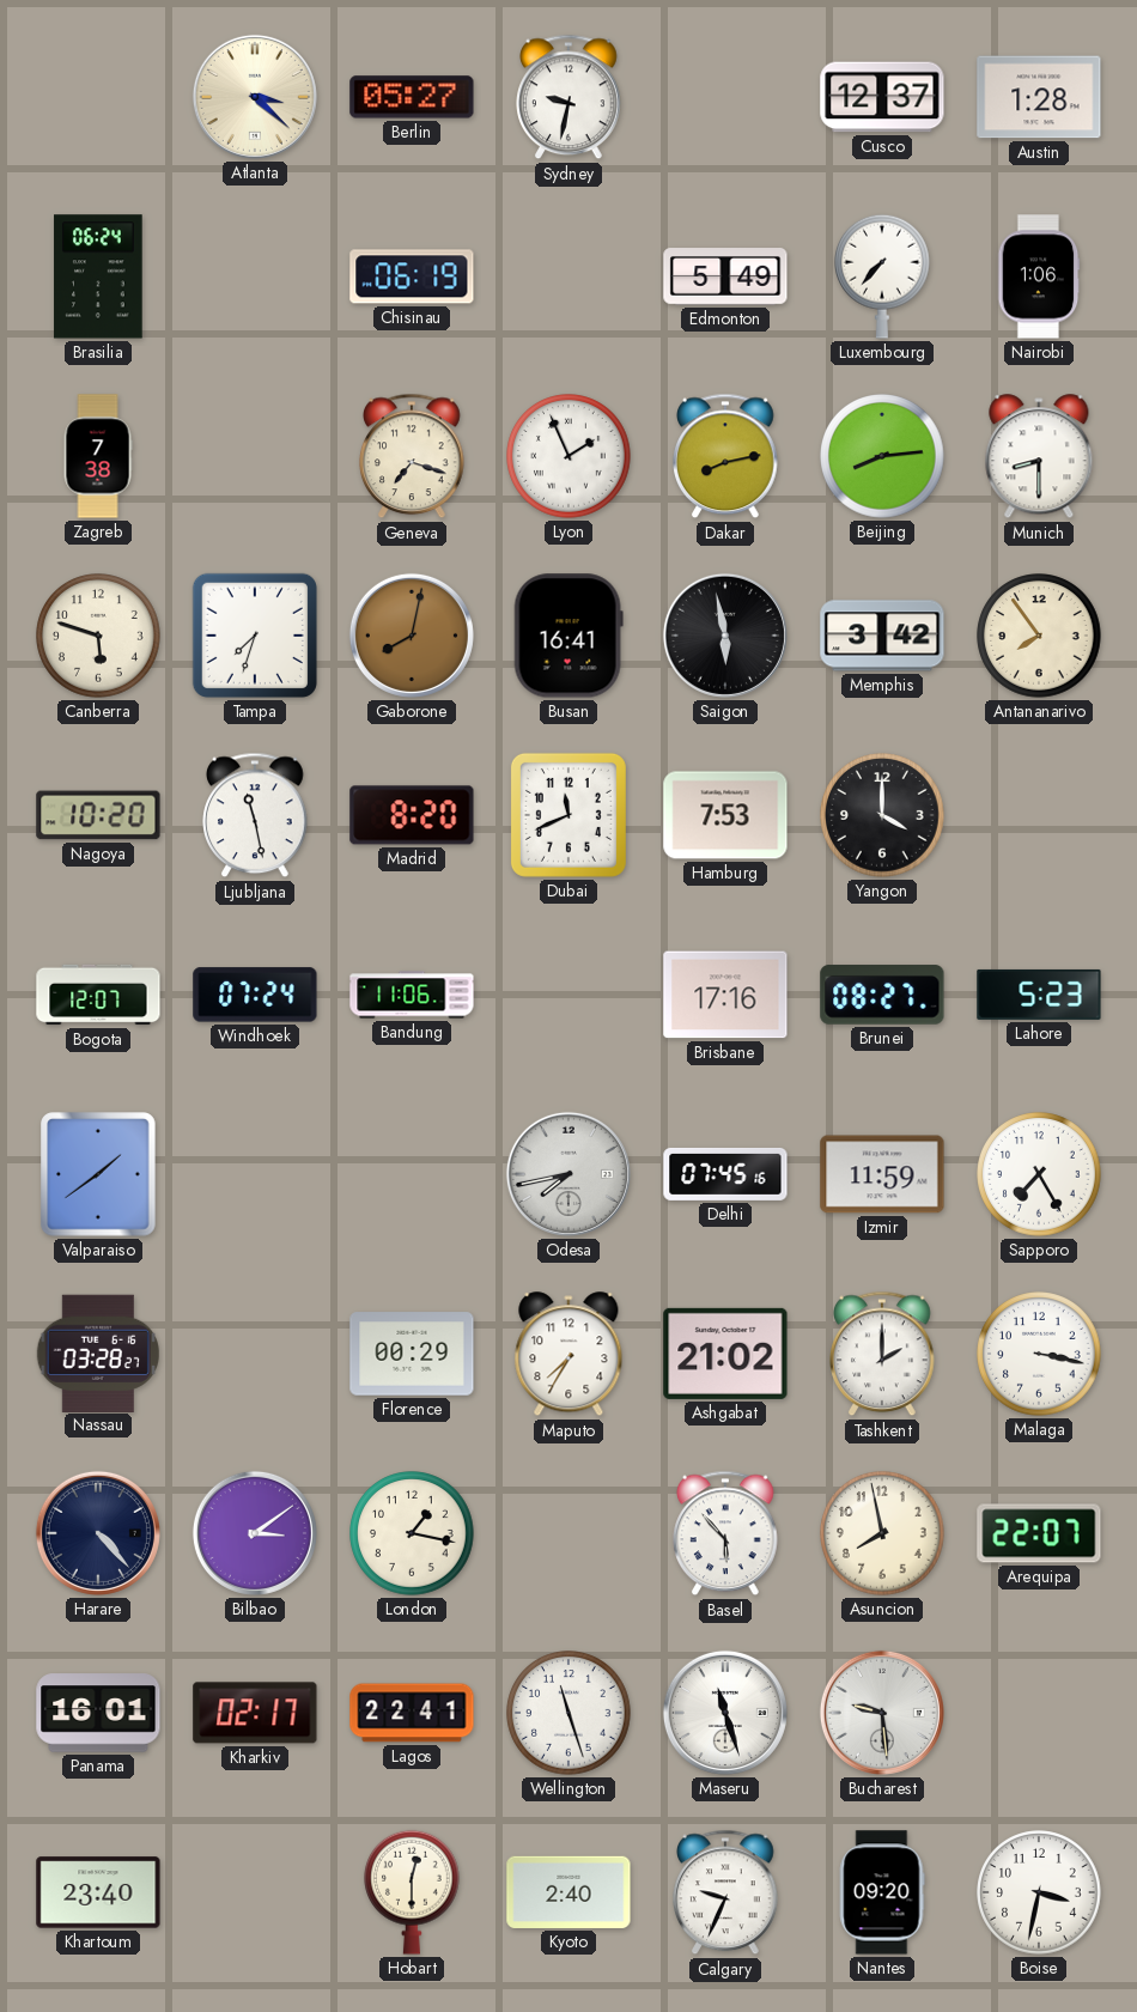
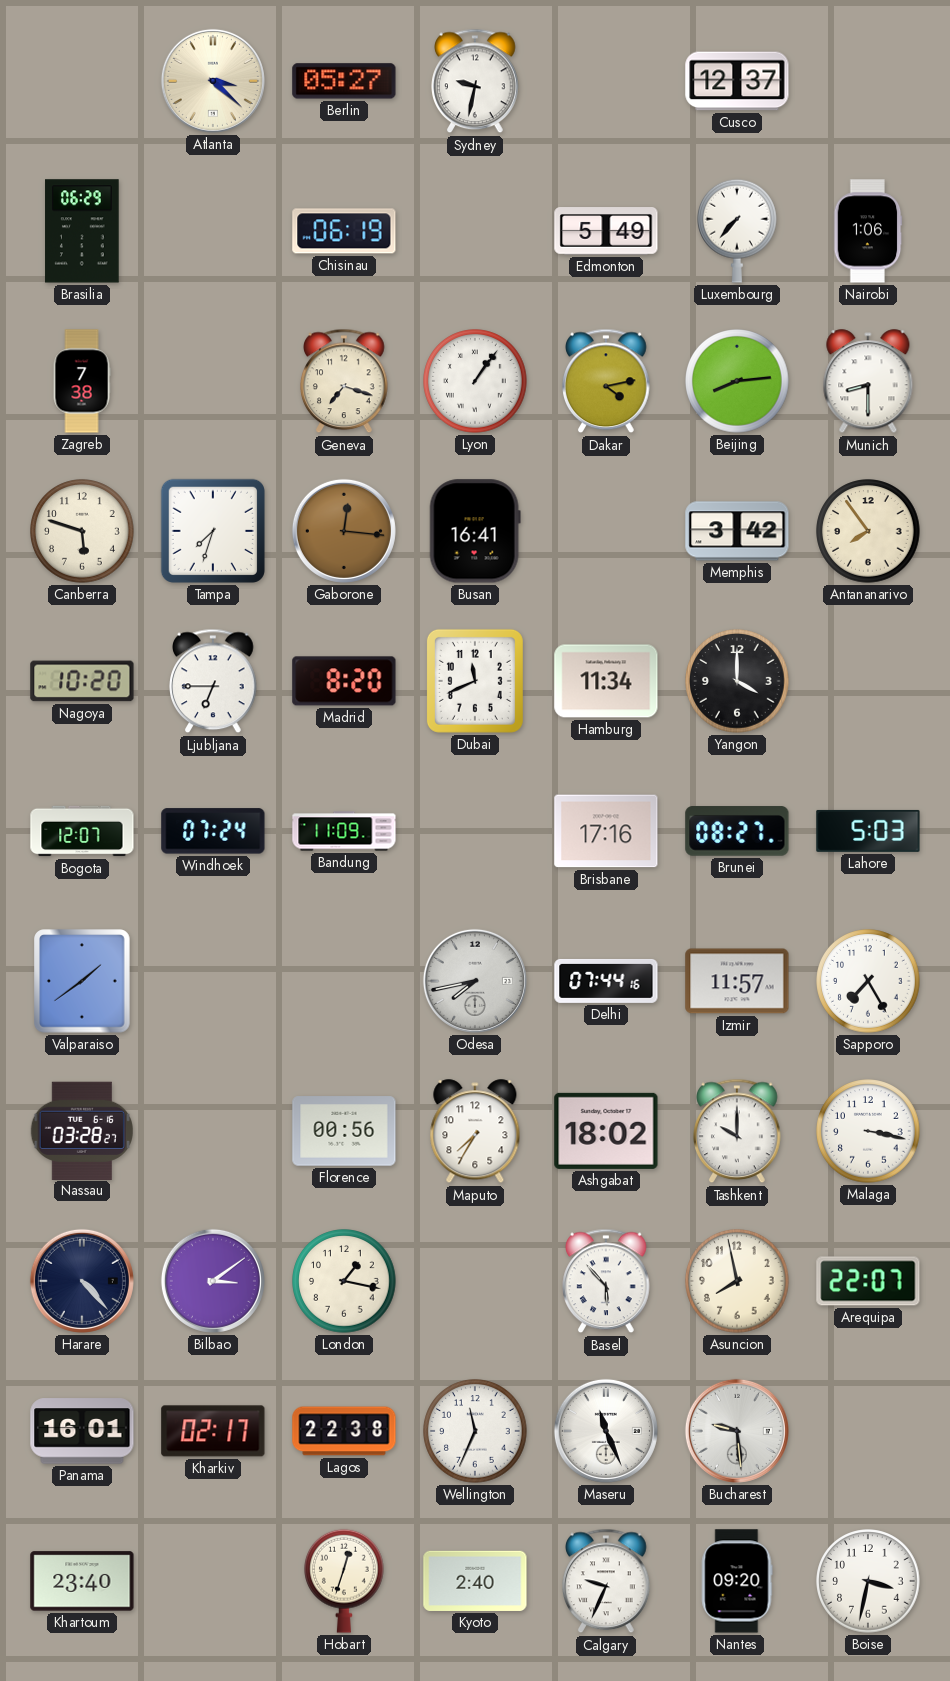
Austin: 1:28 -> none
Brasilia: 06:24 -> 06:29
Lyon: 1:56 -> 1:06
Dakar: 8:13 -> 4:13
Gaborone: 8:02 -> 12:16
Saigon: 5:58 -> none
Ljubljana: 11:28 -> 6:45
Hamburg: 7:53 -> 11:34
Bandung: 11:06 -> 11:09
Lahore: 5:23 -> 5:03
Delhi: 07:45 -> 07:44
Izmir: 11:59 -> 11:57
Florence: 00:29 -> 00:56
Ashgabat: 21:02 -> 18:02
Tashkent: 2:00 -> 10:00
Lagos: 22:41 -> 22:38
Wellington: 11:27 -> 11:34
Maseru: 11:27 -> 11:26
Hobart: 12:30 -> 12:33
